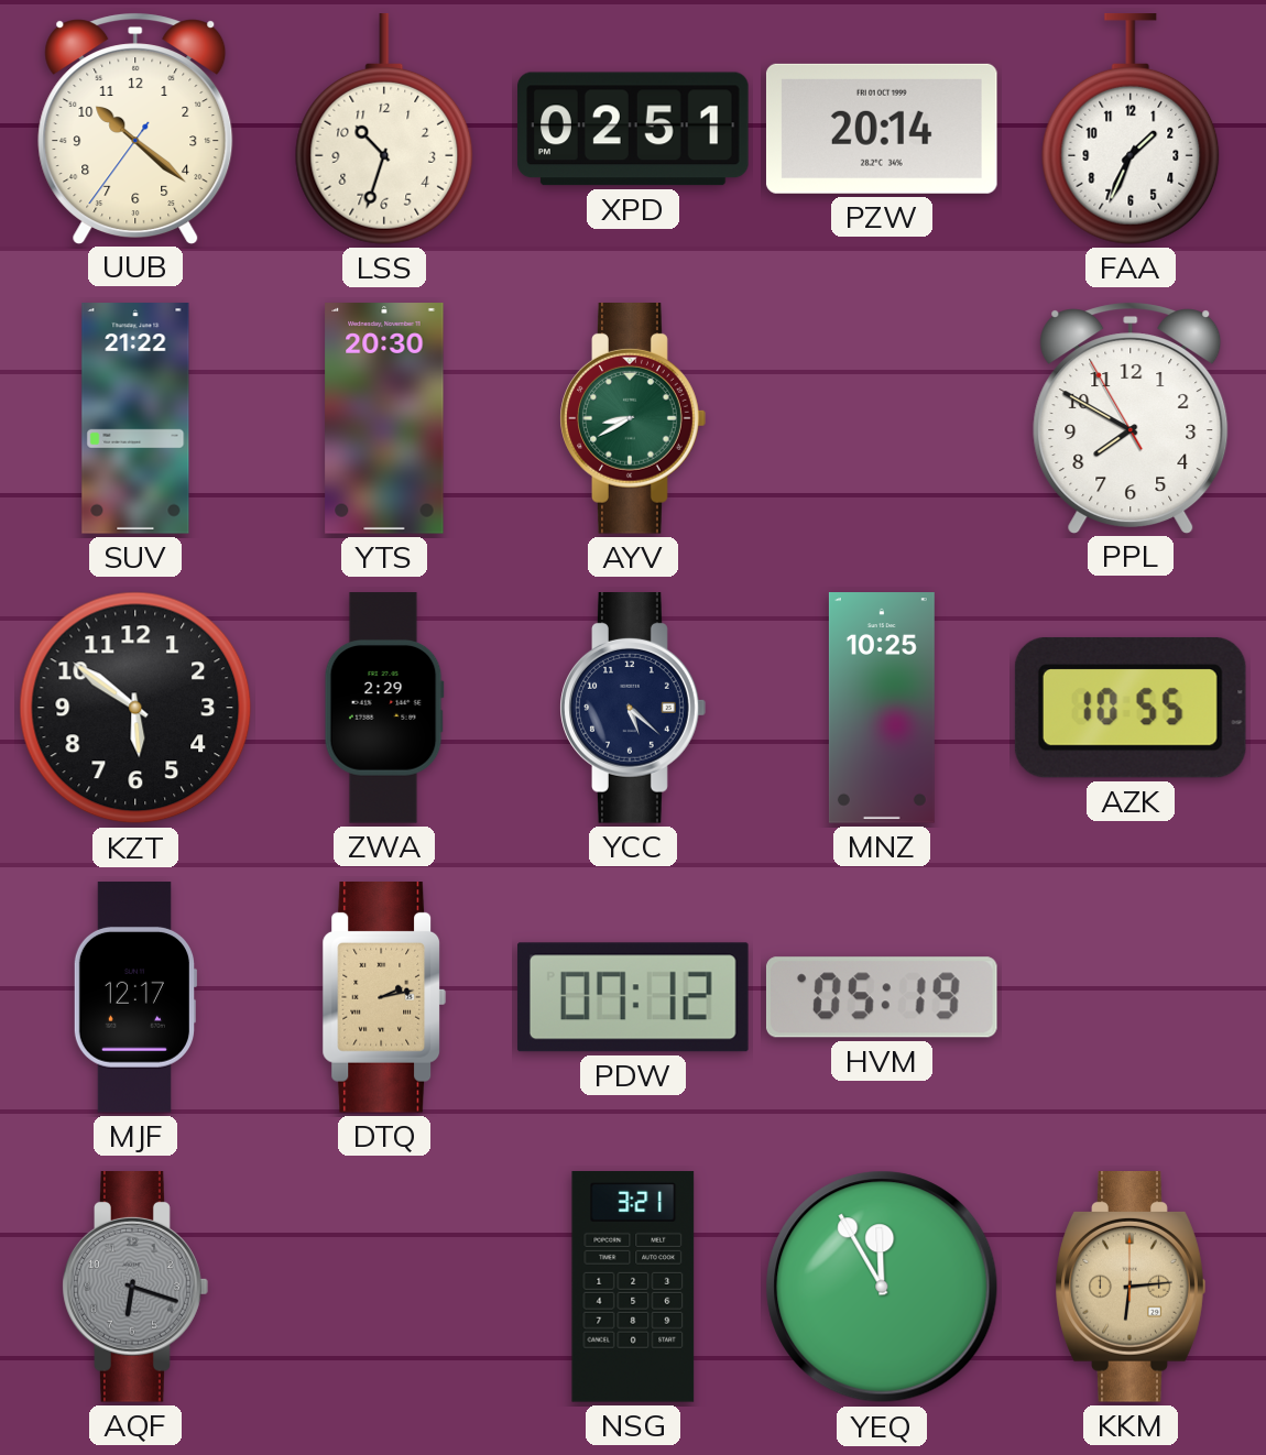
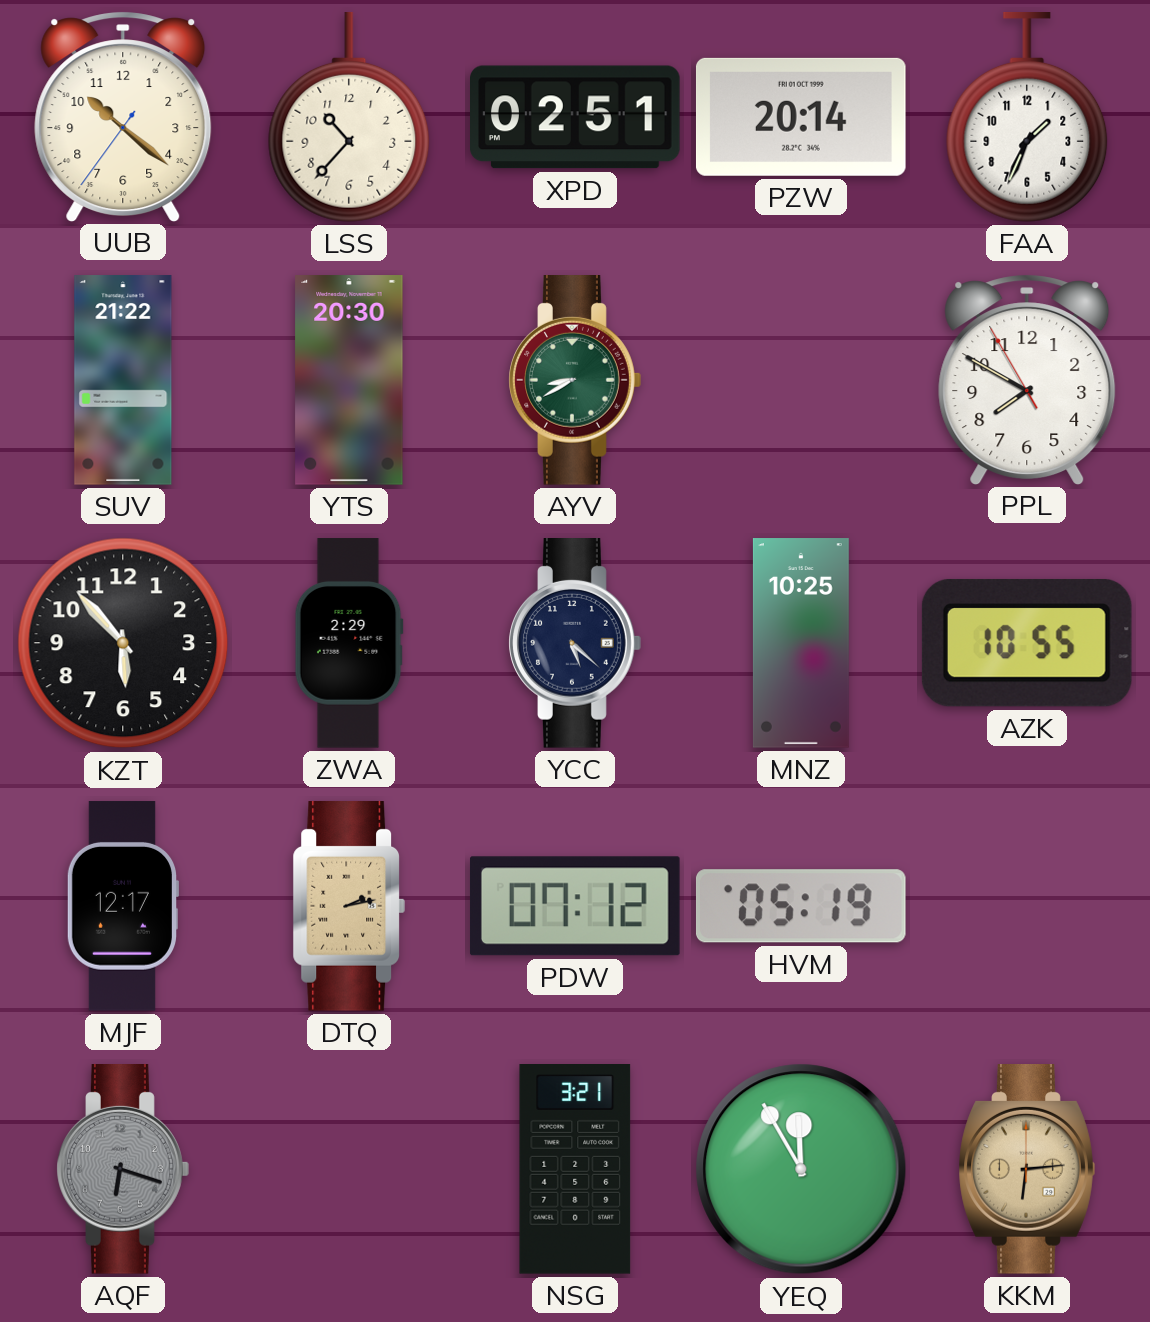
LSS: 10:33 -> 10:37
KZT: 5:51 -> 5:53
